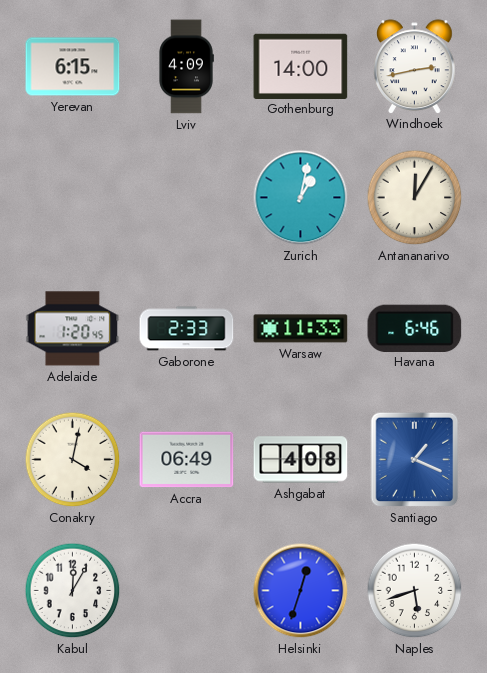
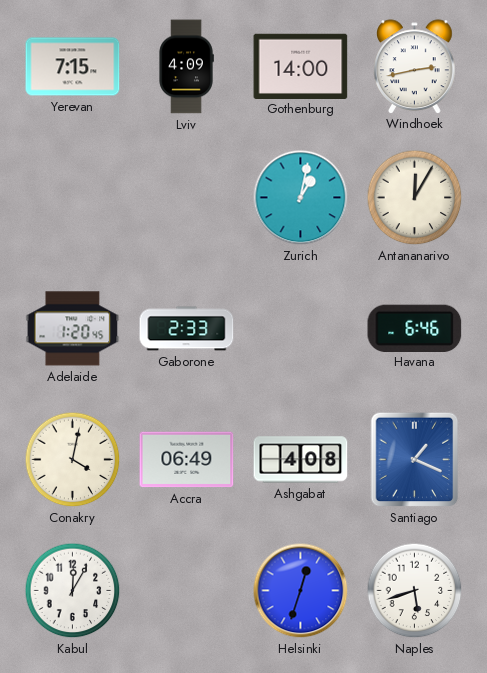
Yerevan: 6:15 -> 7:15
Warsaw: 11:33 -> none
